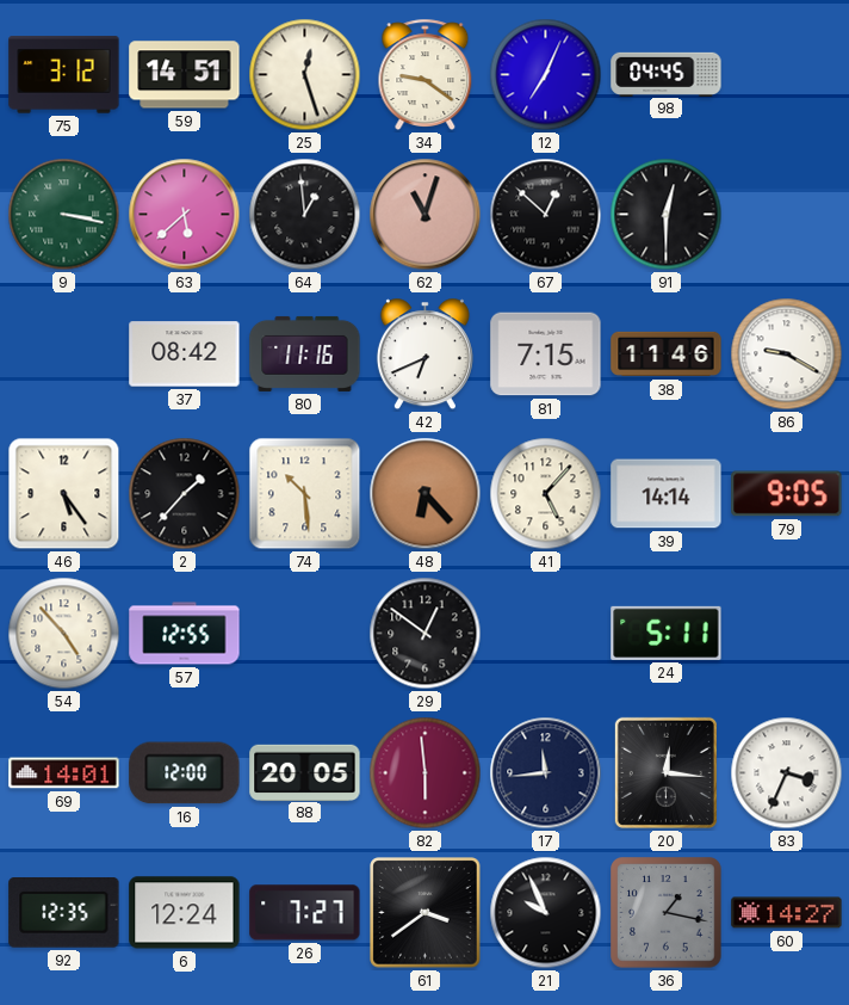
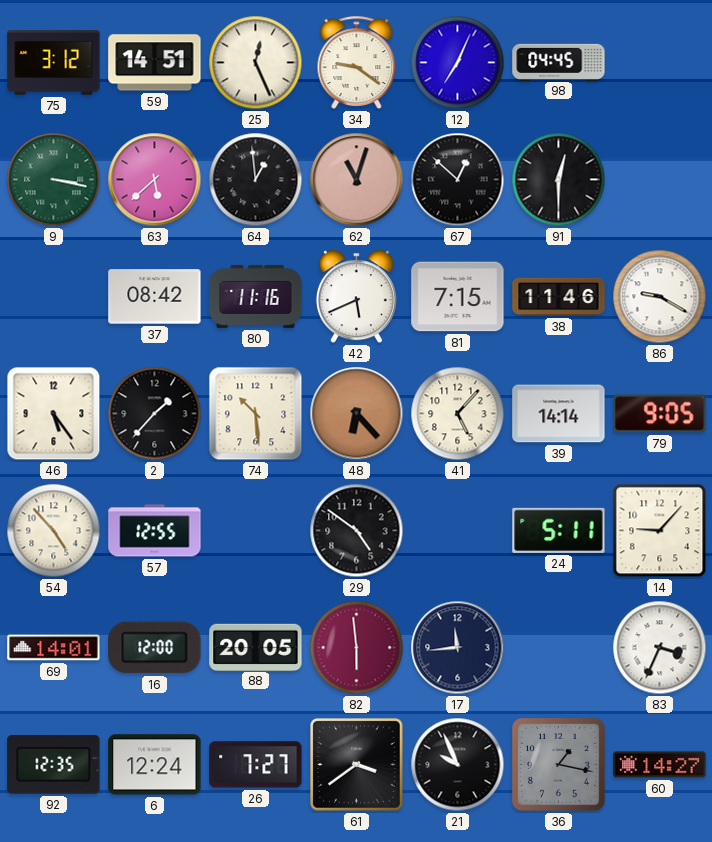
25: 12:27 -> 12:26
42: 6:41 -> 5:41
29: 12:51 -> 4:51
14: none -> 9:07
20: 12:16 -> none
